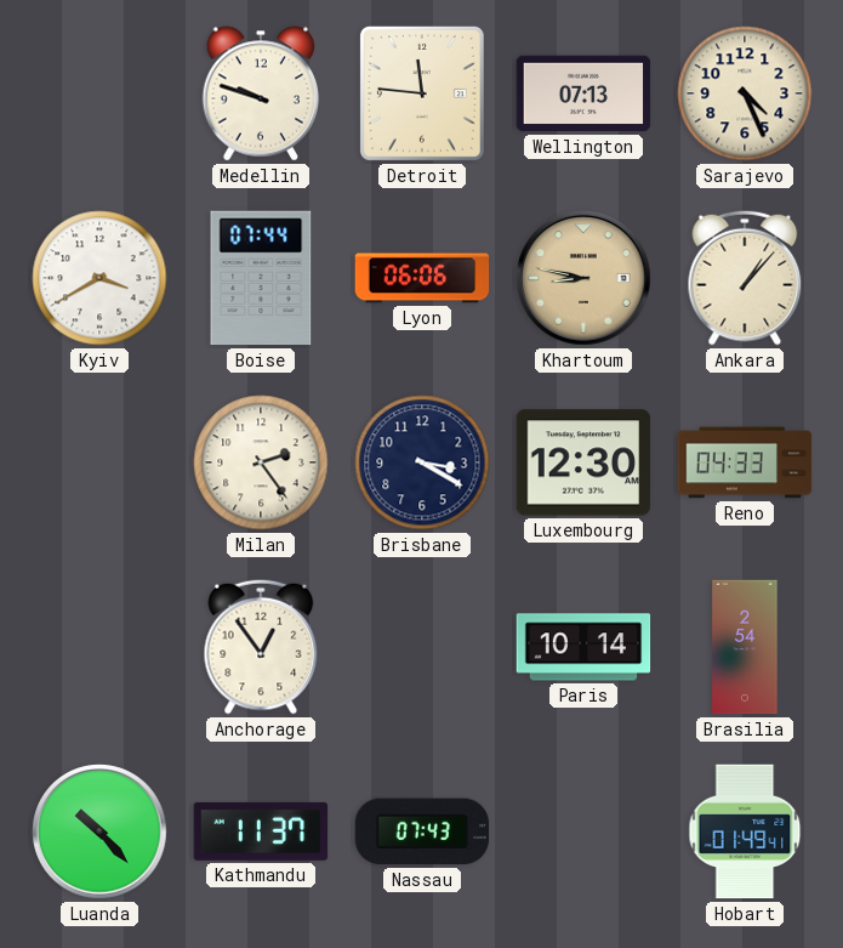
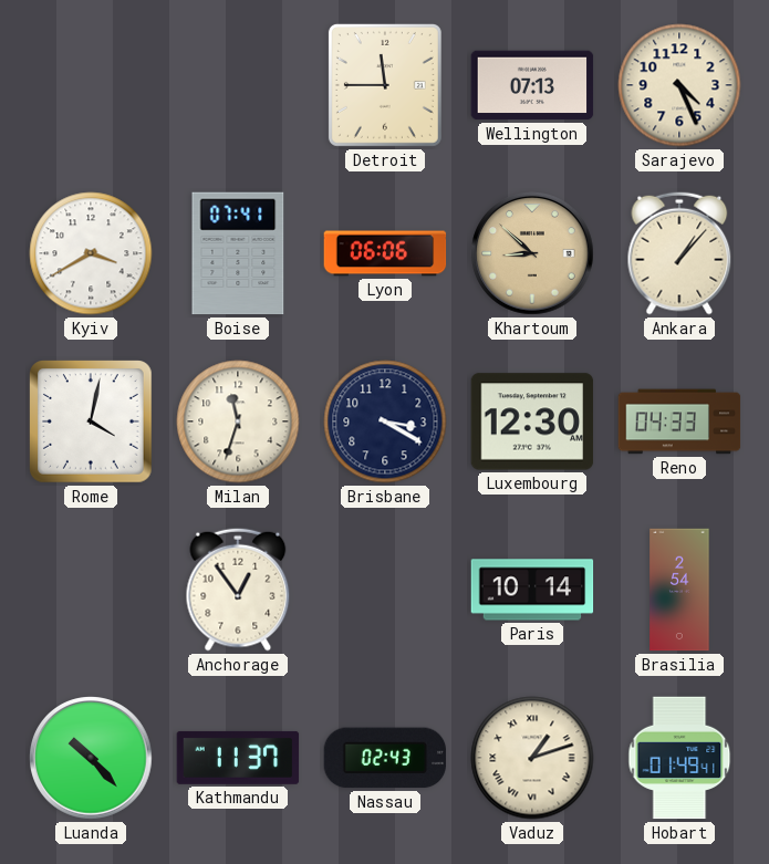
Medellin: 9:48 -> none
Detroit: 11:46 -> 11:45
Boise: 07:44 -> 07:41
Khartoum: 8:47 -> 8:52
Rome: none -> 4:02
Milan: 2:24 -> 11:33
Nassau: 07:43 -> 02:43
Vaduz: none -> 1:12
